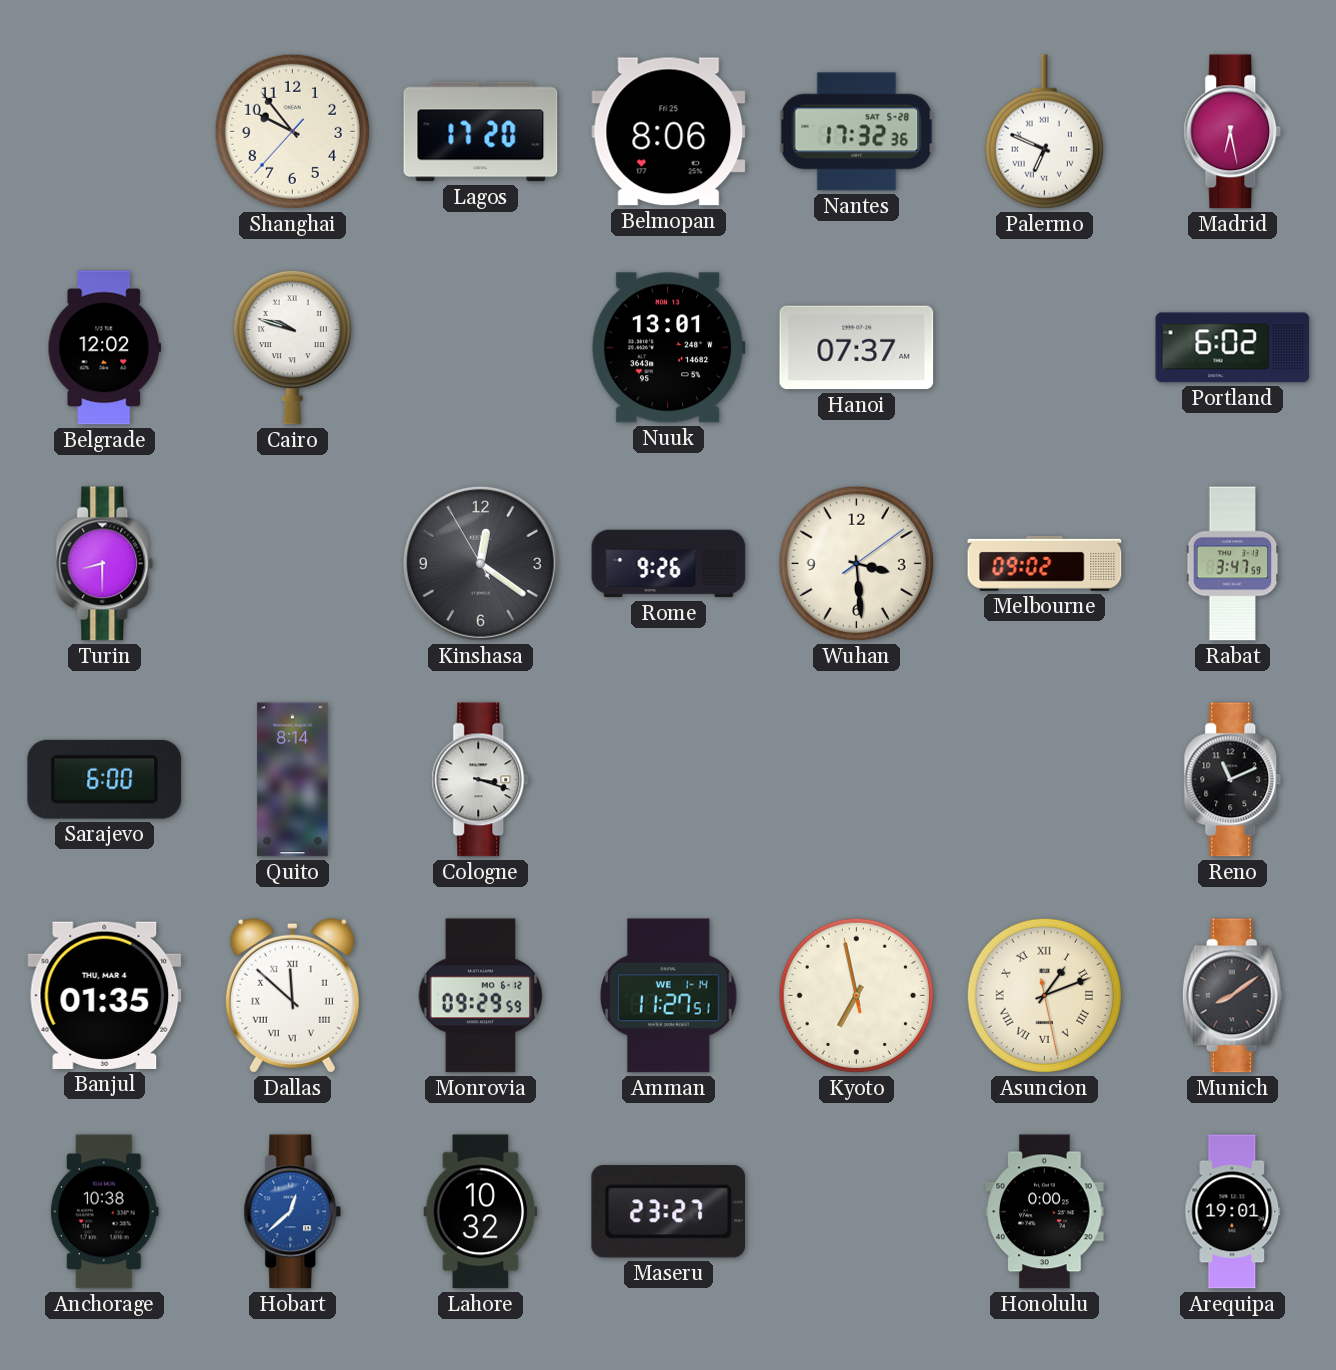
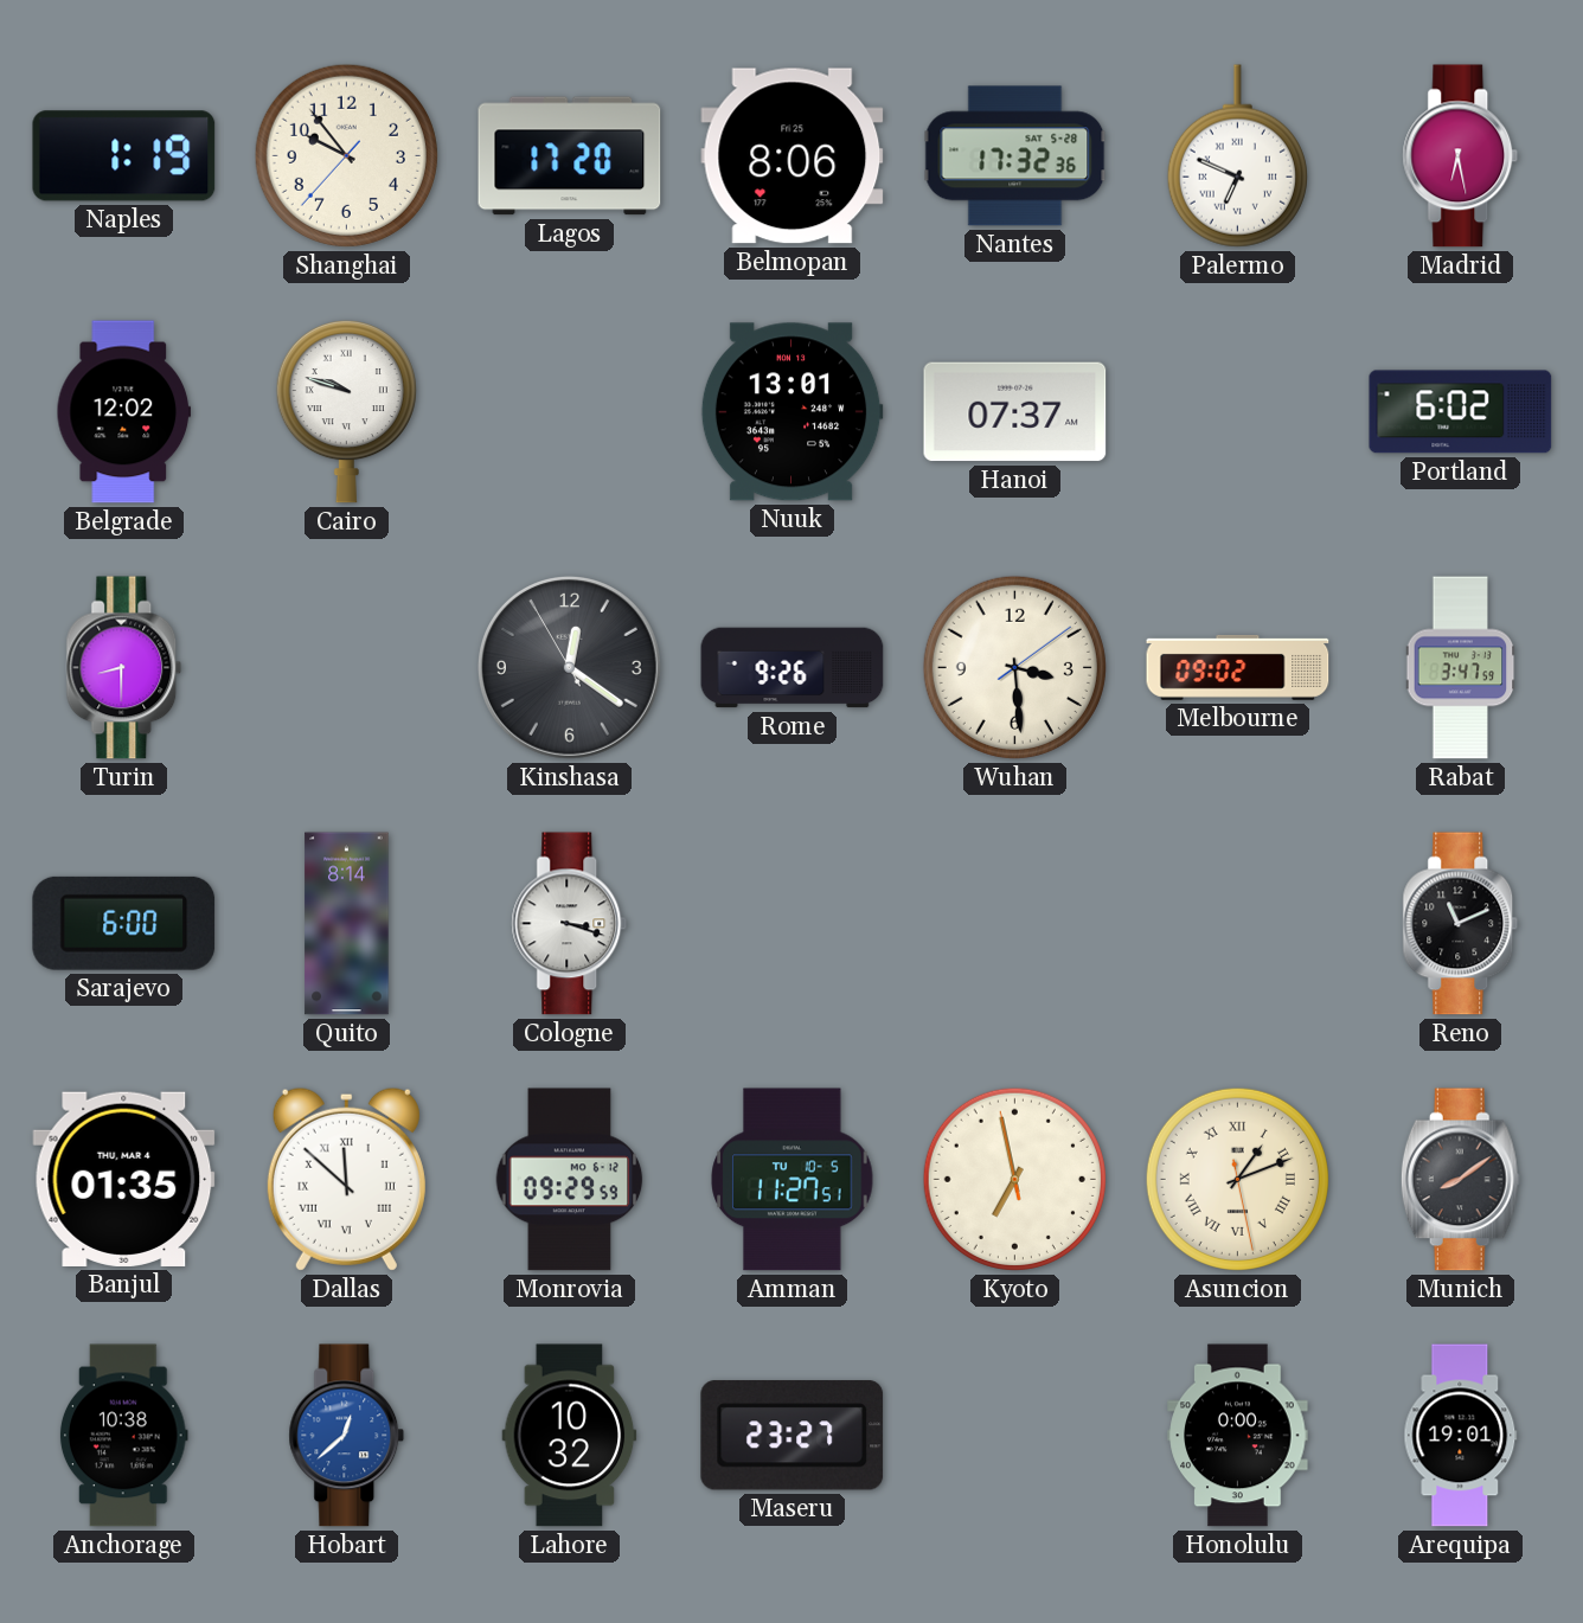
Naples: none -> 1:19
Amman date: WE 1-14 -> TU 10-5
